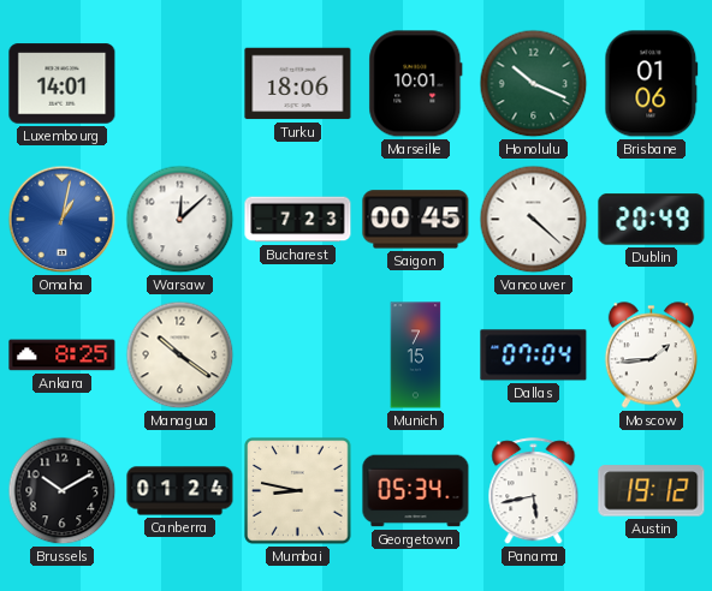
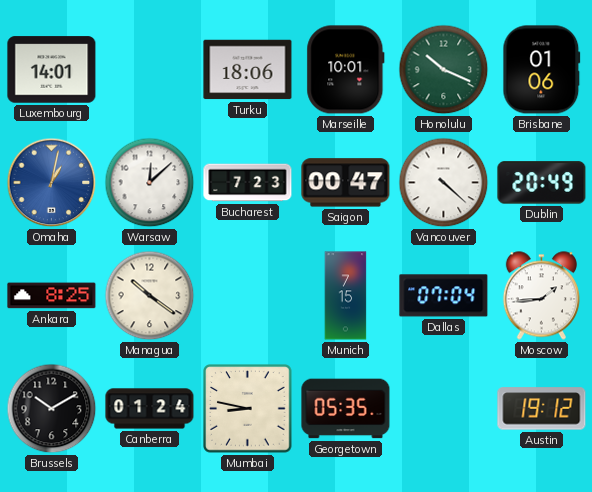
Saigon: 00:45 -> 00:47
Georgetown: 05:34 -> 05:35
Panama: 5:43 -> none
